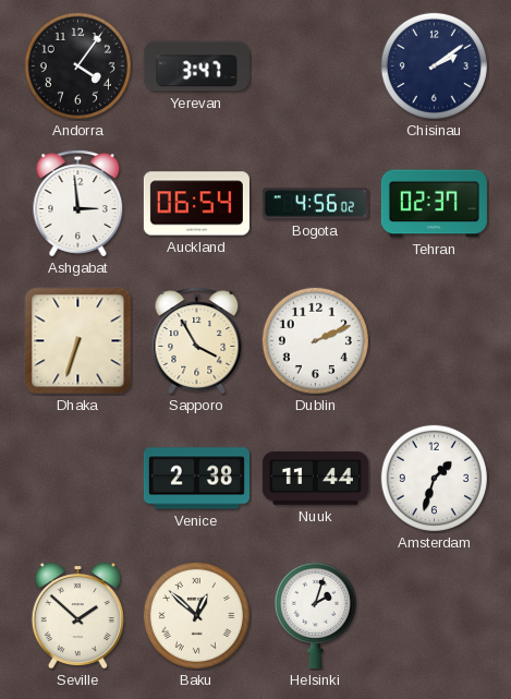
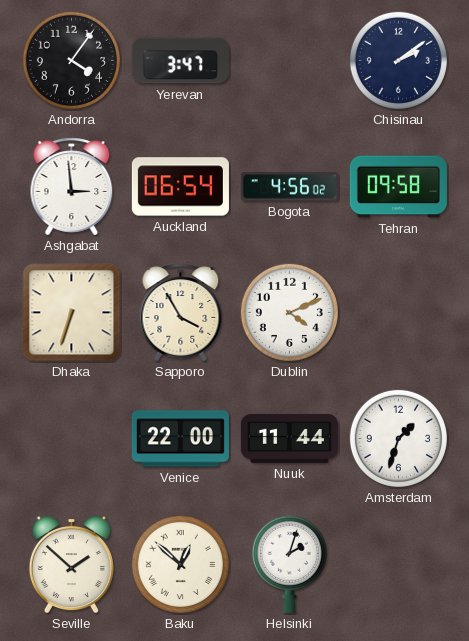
Tehran: 02:37 -> 09:58
Dublin: 2:11 -> 4:11
Venice: 2:38 -> 22:00
